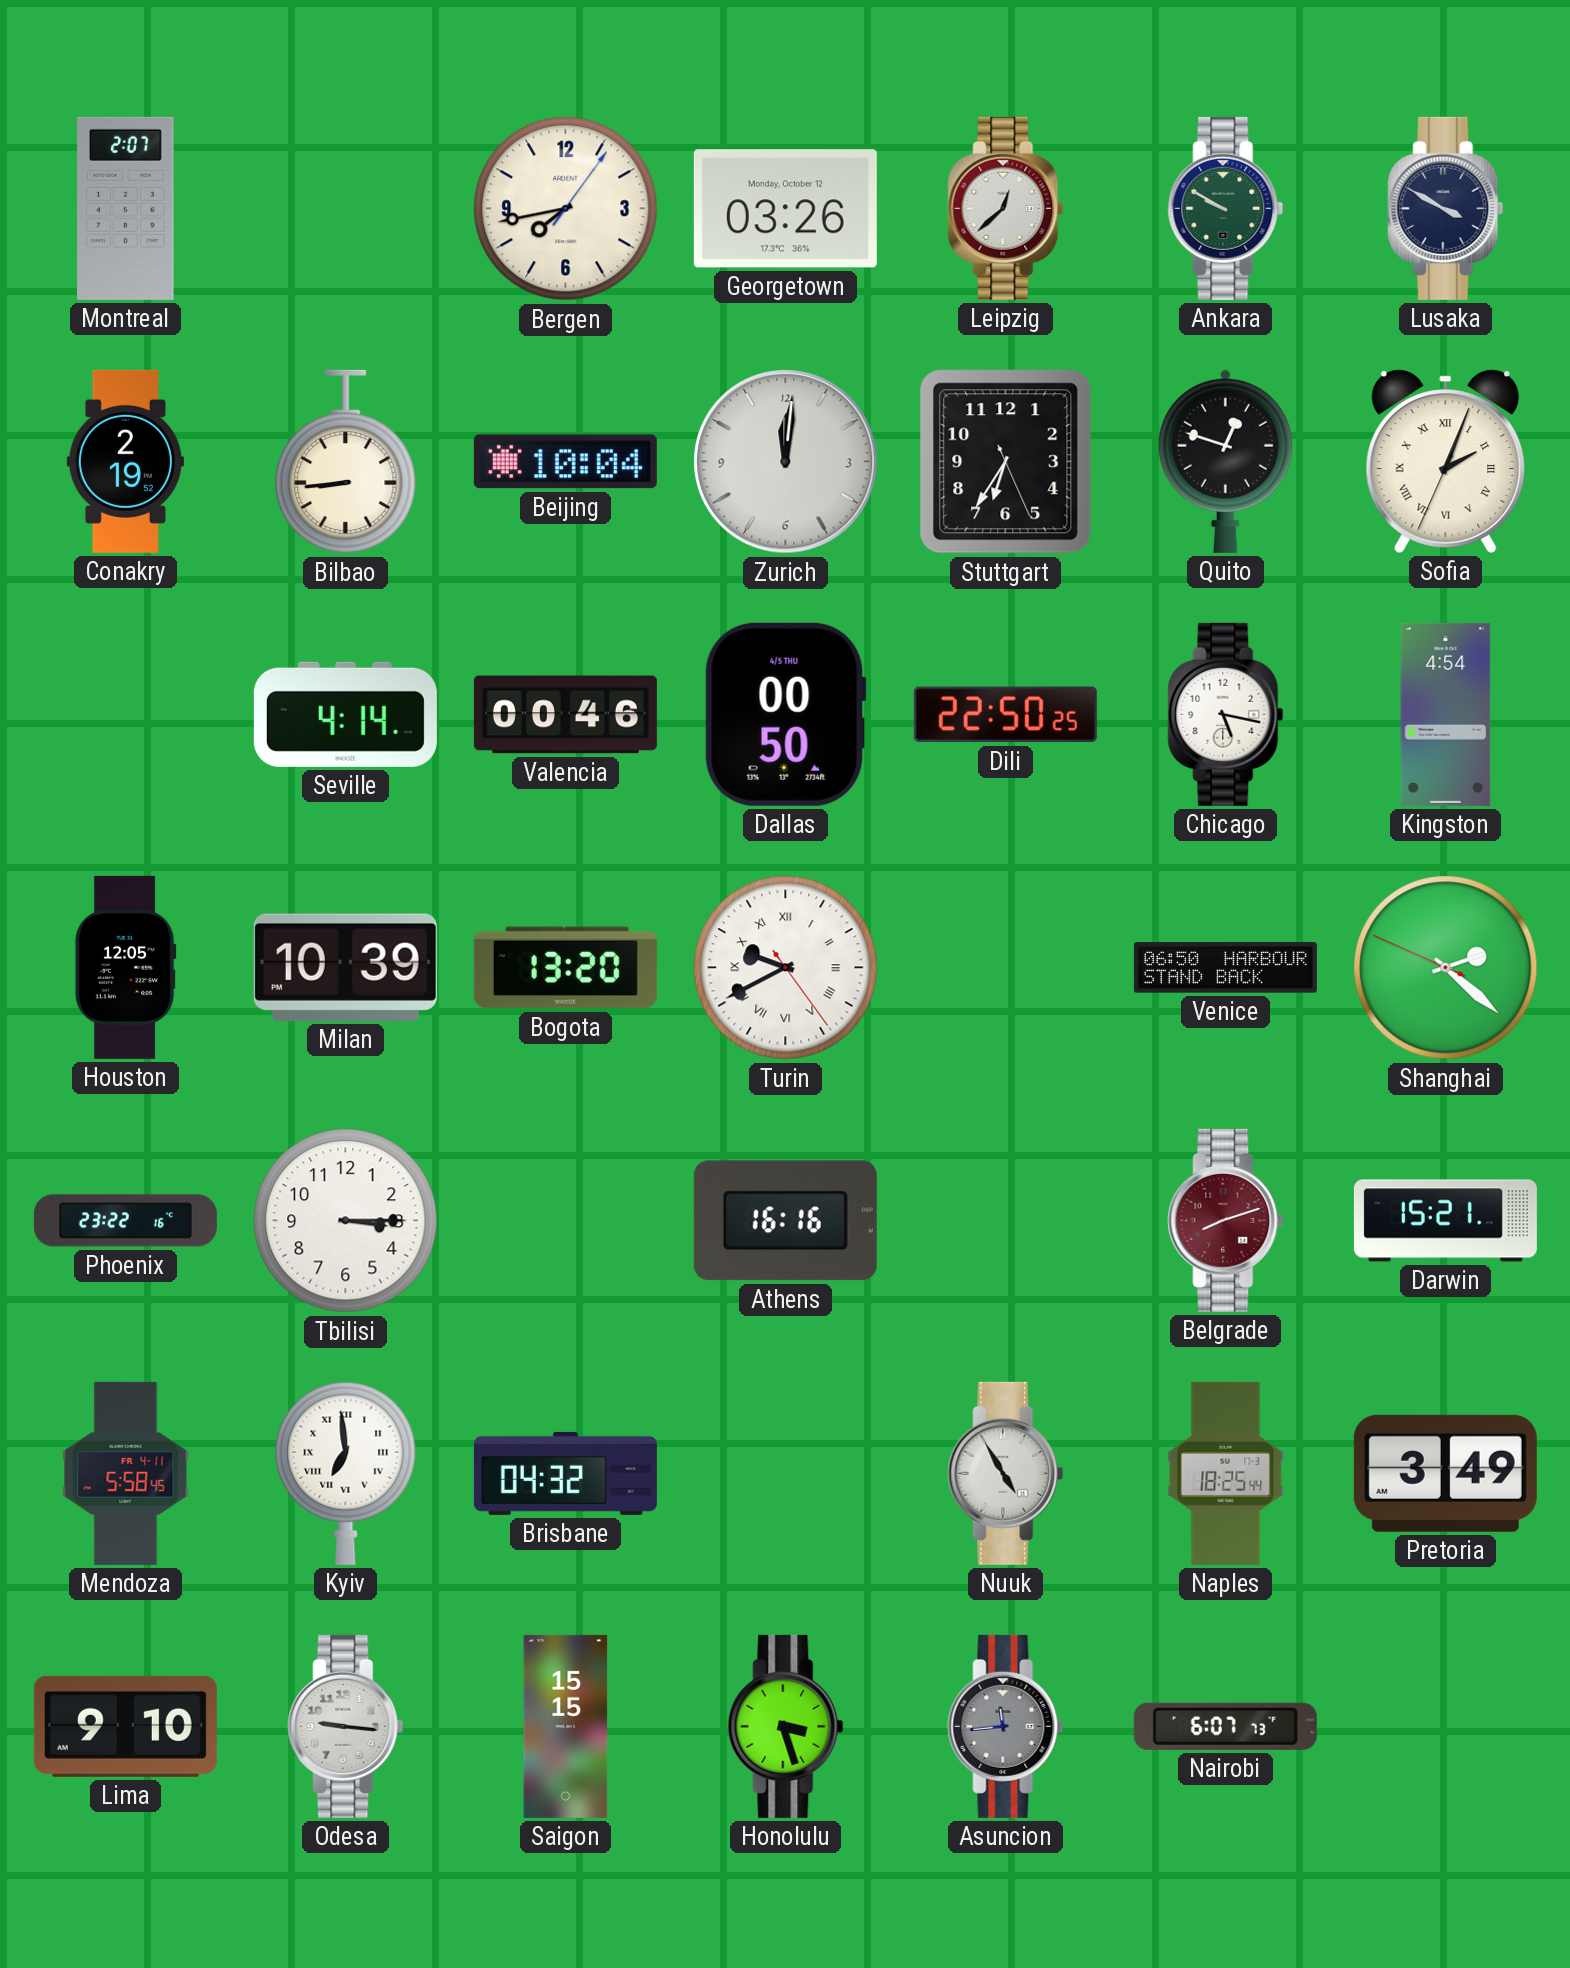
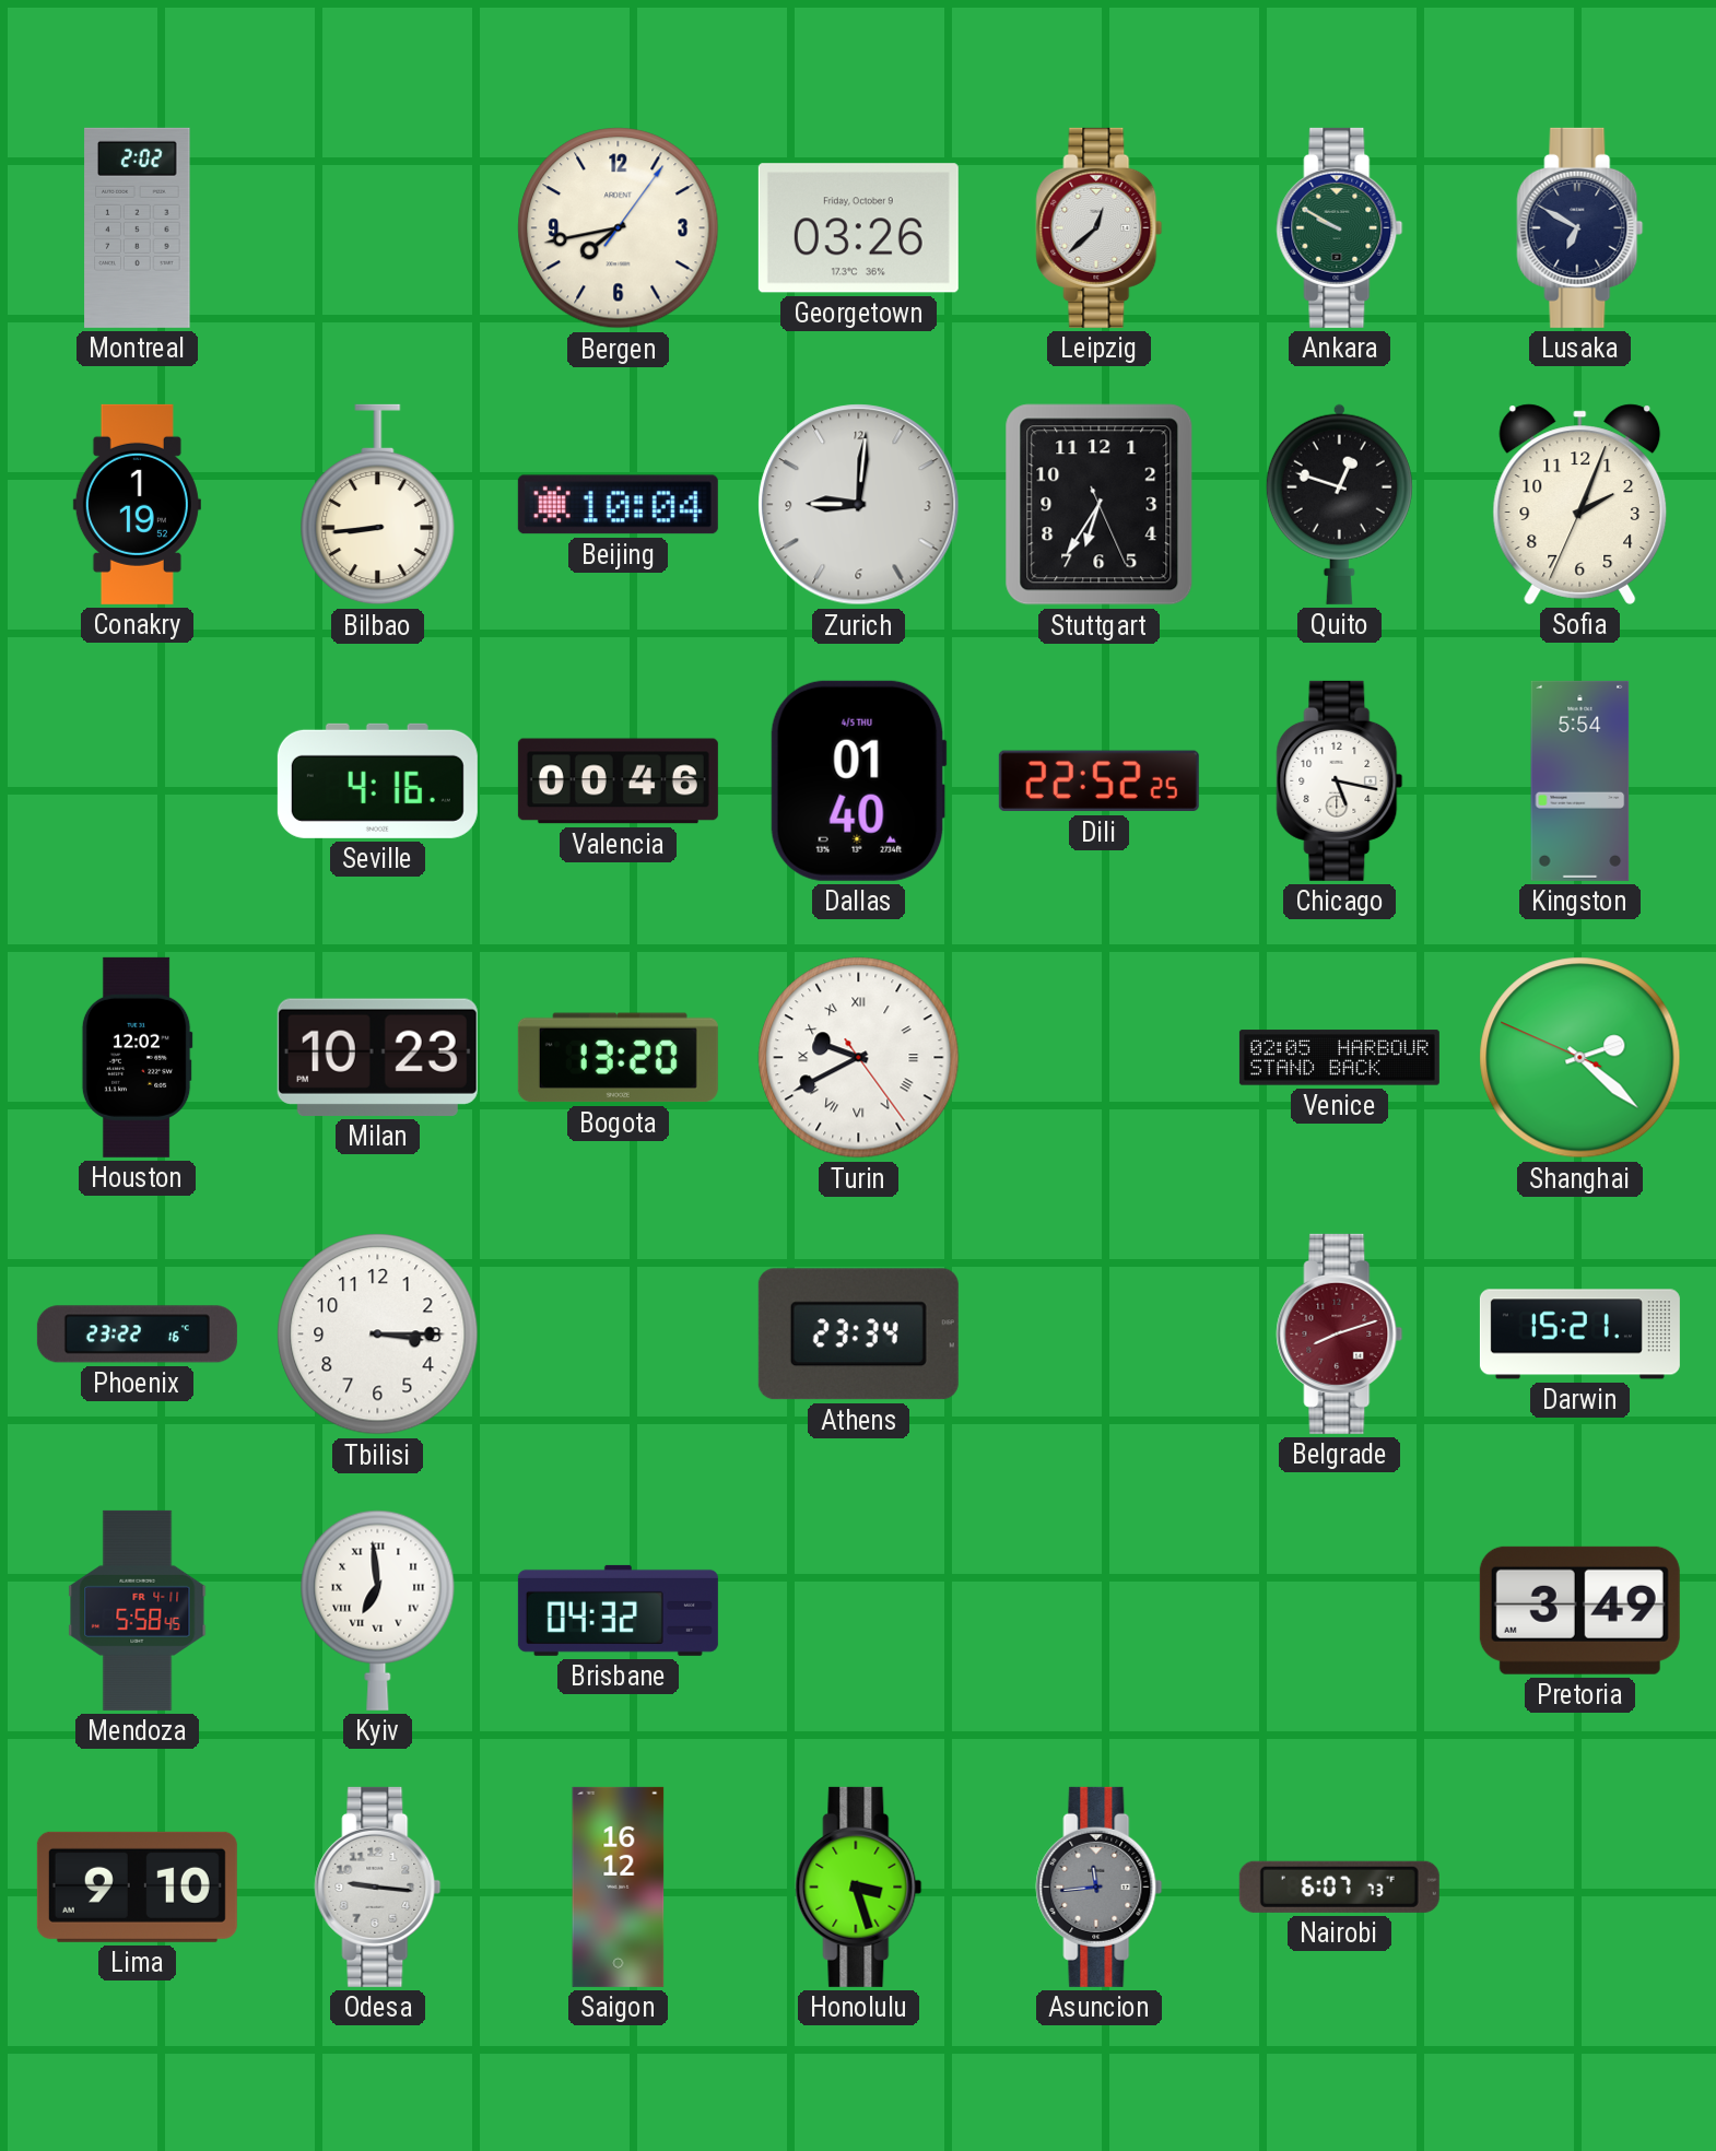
Montreal: 2:07 -> 2:02
Georgetown date: Monday, October 12 -> Friday, October 9
Lusaka: 3:50 -> 6:50
Conakry: 2:19 -> 1:19
Zurich: 12:01 -> 9:01
Sofia numerals: Roman -> Arabic
Seville: 4:14 -> 4:16
Dallas: 00:50 -> 01:40
Dili: 22:50 -> 22:52
Kingston: 4:54 -> 5:54
Houston: 12:05 -> 12:02
Milan: 10:39 -> 10:23
Venice: 06:50 -> 02:05
Athens: 16:16 -> 23:34
Nuuk: 4:55 -> none
Naples: 18:25 -> none
Saigon: 15:15 -> 16:12
